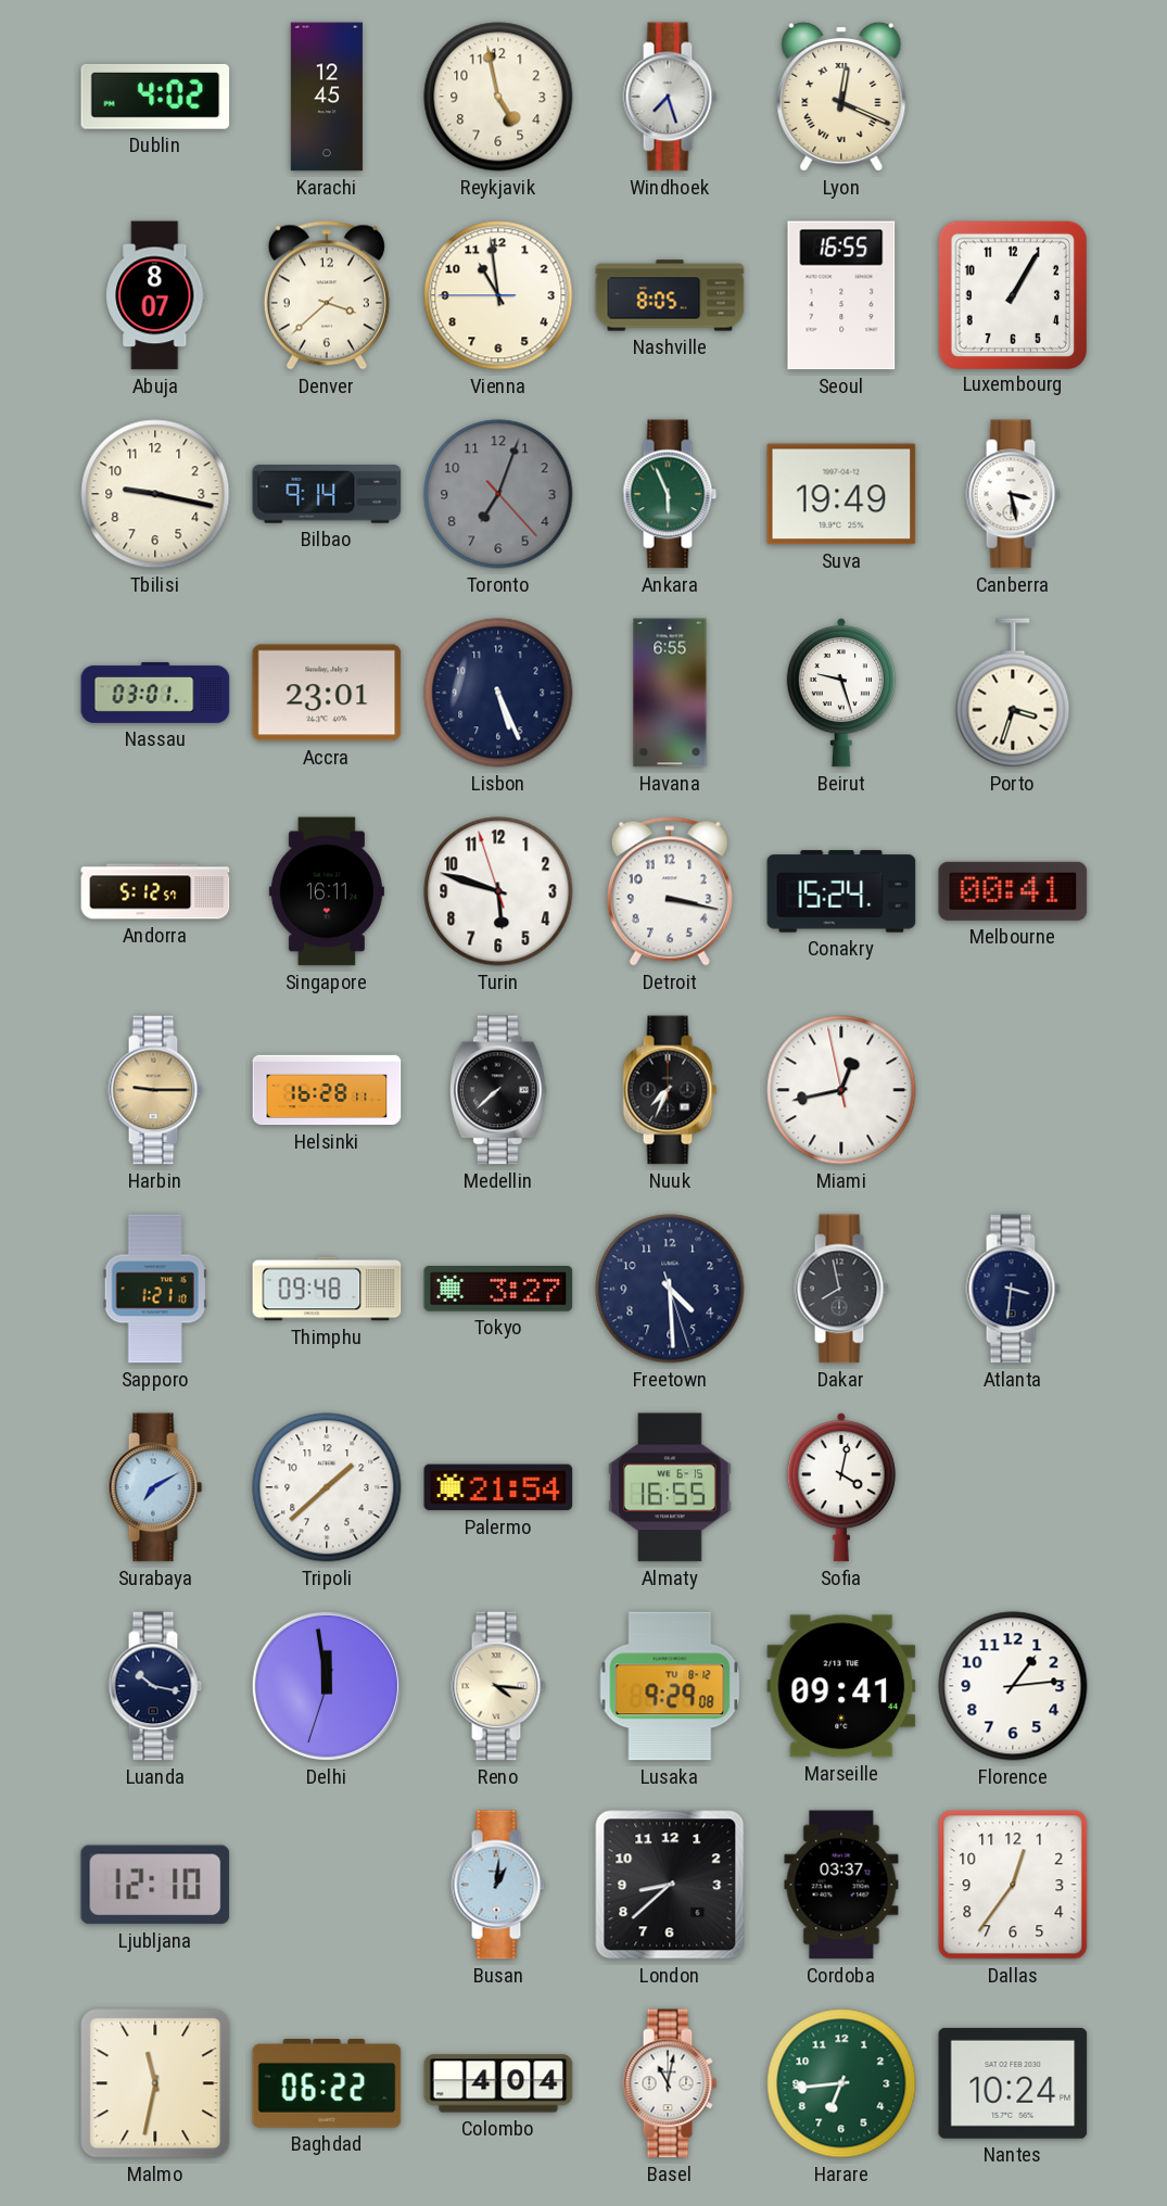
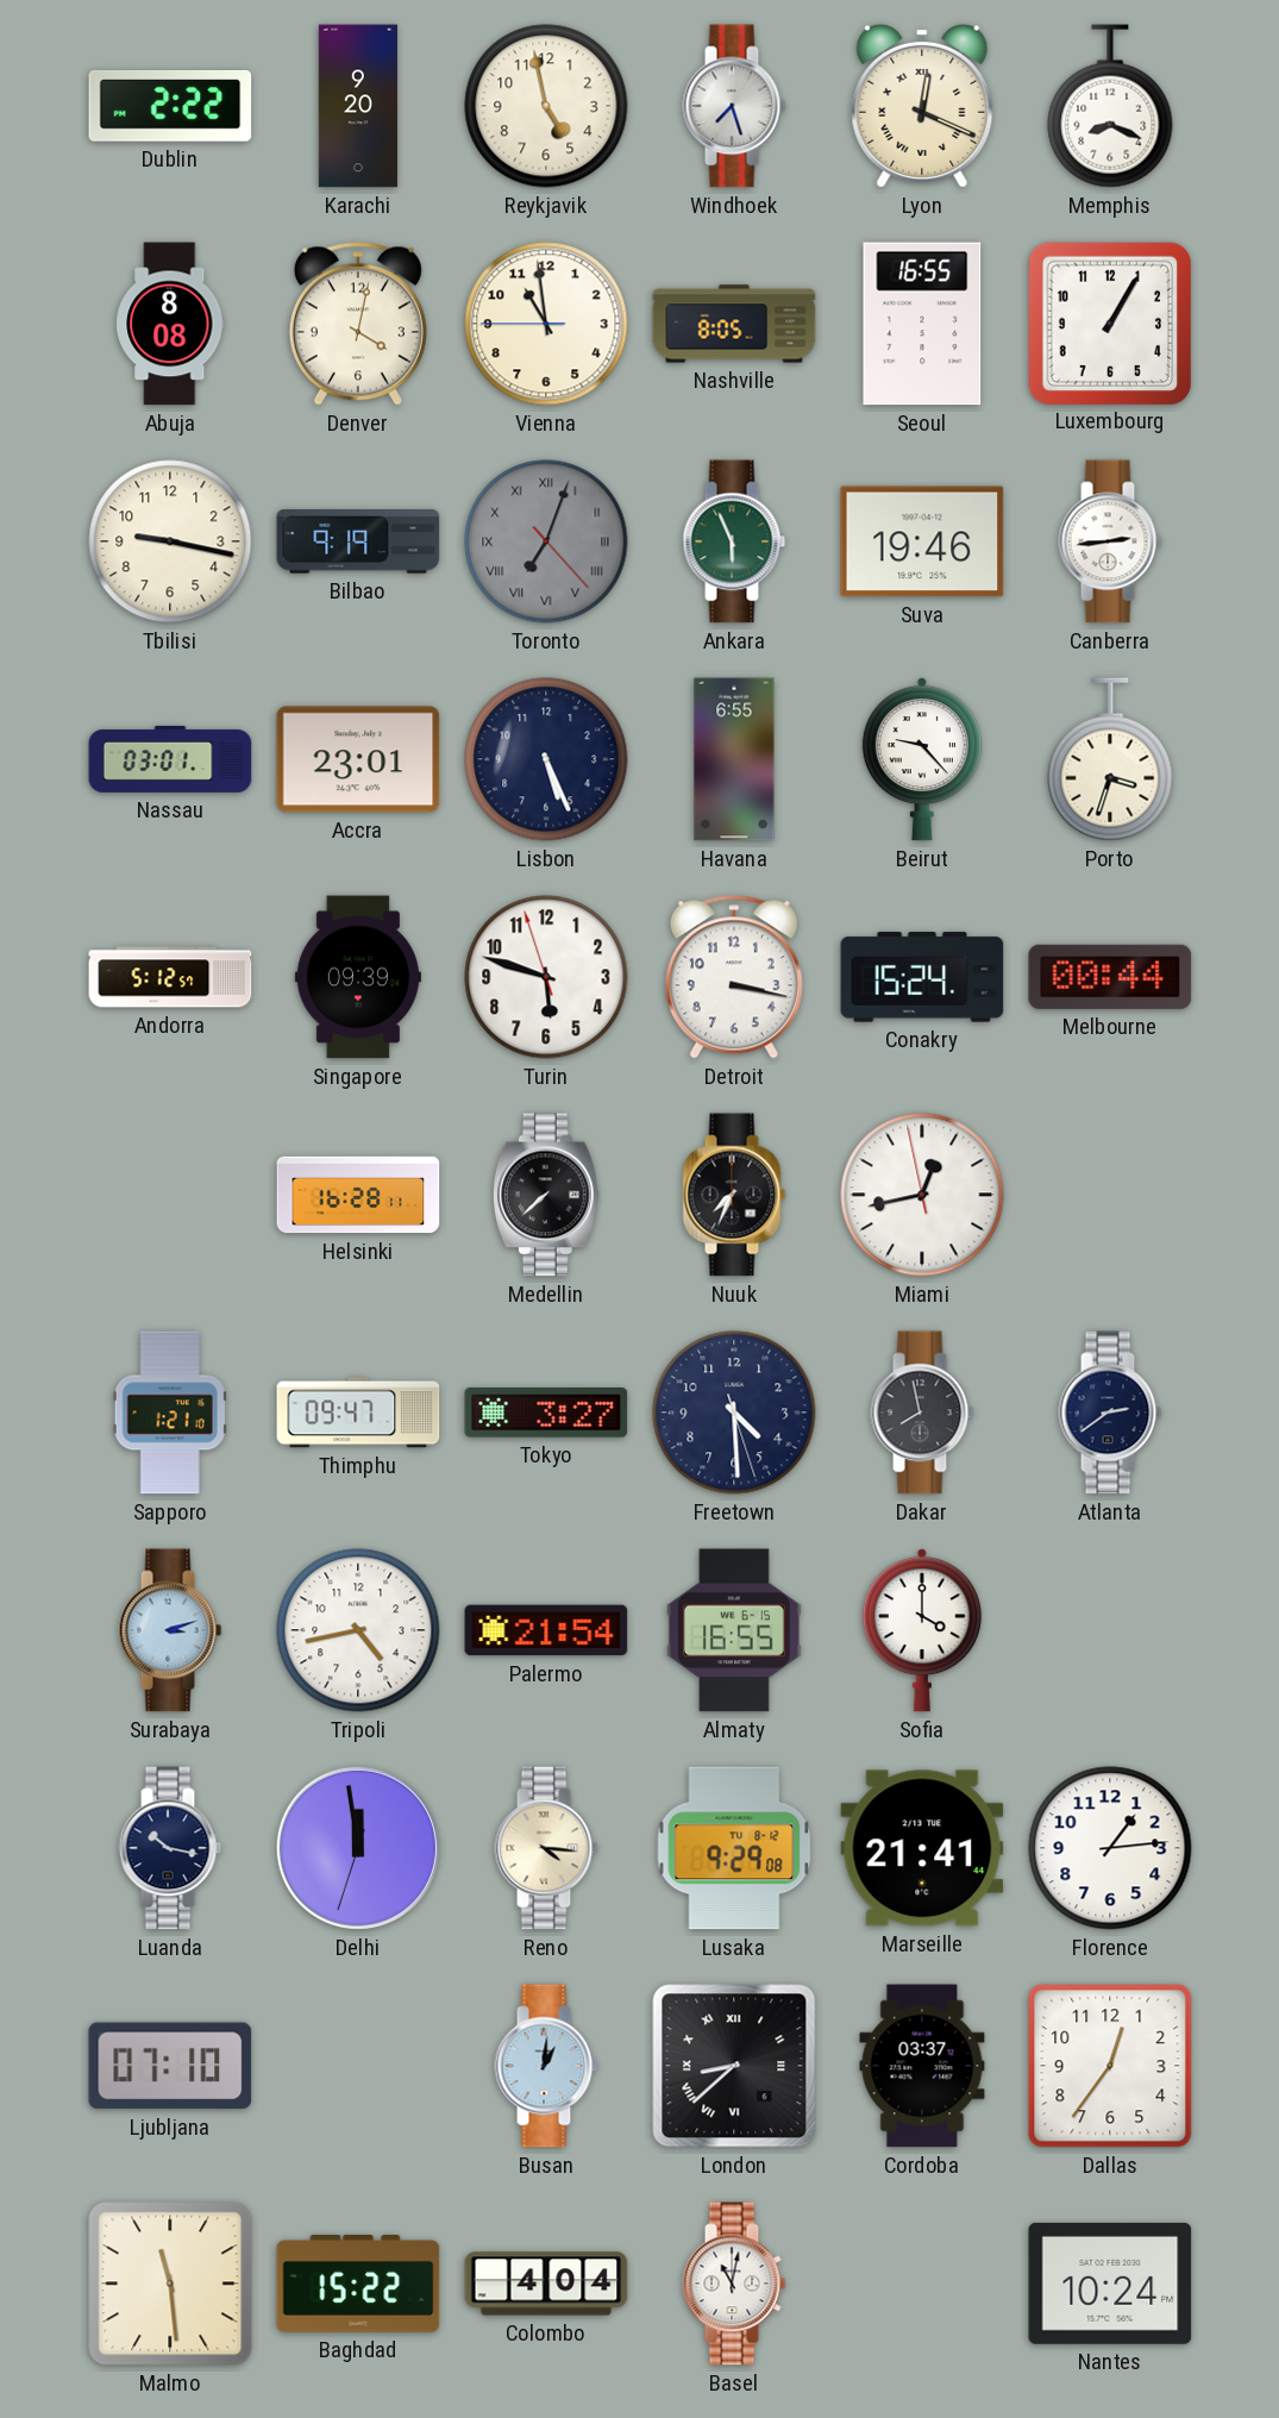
Dublin: 4:02 -> 2:22
Karachi: 12:45 -> 9:20
Memphis: none -> 8:19
Abuja: 8:07 -> 8:08
Denver: 3:38 -> 4:02
Bilbao: 9:14 -> 9:19
Toronto numerals: Arabic -> Roman
Suva: 19:49 -> 19:46
Canberra: 3:28 -> 2:44
Beirut: 9:27 -> 9:23
Singapore: 16:11 -> 09:39
Melbourne: 00:41 -> 00:44
Harbin: 9:15 -> none
Thimphu: 09:48 -> 09:47
Atlanta: 3:31 -> 2:39
Surabaya: 7:10 -> 3:12
Tripoli: 1:38 -> 4:43
Sofia: 4:02 -> 4:00
Marseille: 09:41 -> 21:41
Ljubljana: 12:10 -> 07:10
London numerals: Arabic -> Roman
Malmo: 11:32 -> 11:29
Baghdad: 06:22 -> 15:22
Harare: 6:44 -> none
